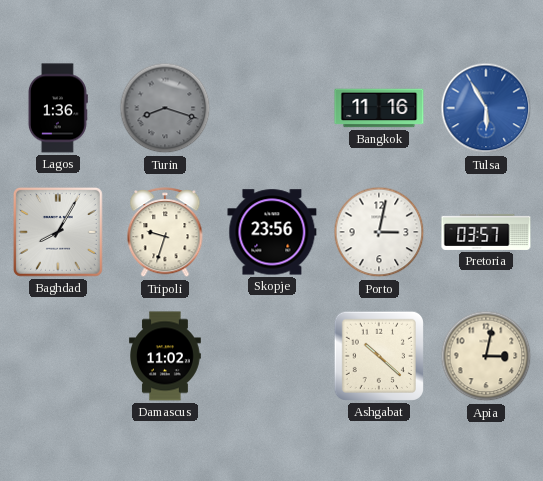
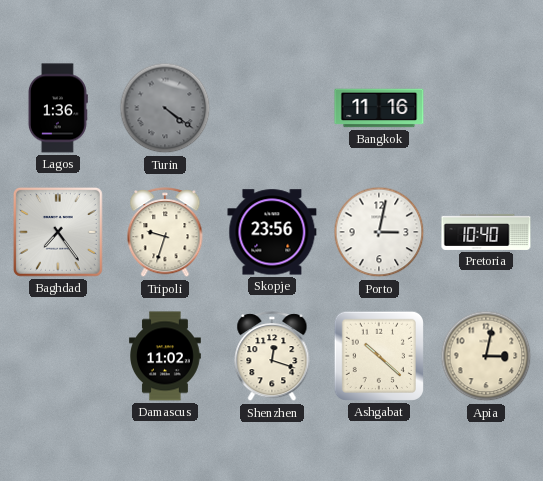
Turin: 8:18 -> 4:21
Tulsa: 5:55 -> none
Baghdad: 8:05 -> 7:24
Pretoria: 03:57 -> 10:40
Shenzhen: none -> 12:18
